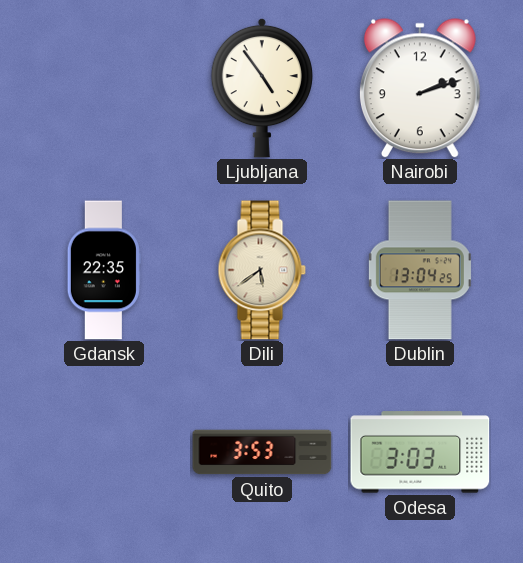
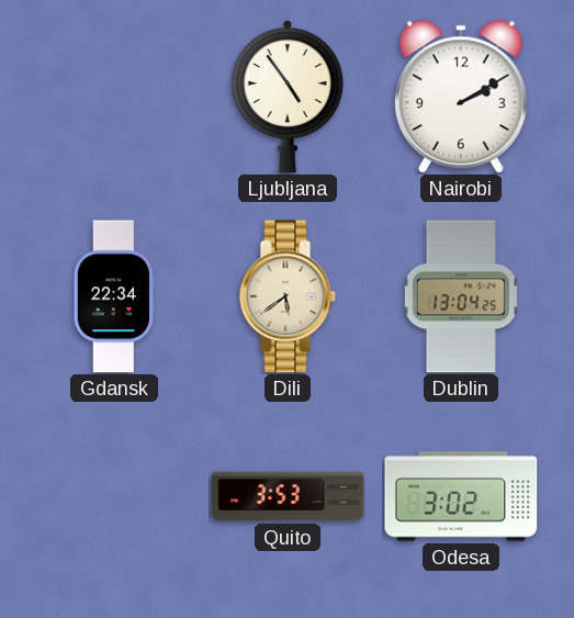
Nairobi: 2:12 -> 2:10
Gdansk: 22:35 -> 22:34
Odesa: 3:03 -> 3:02
